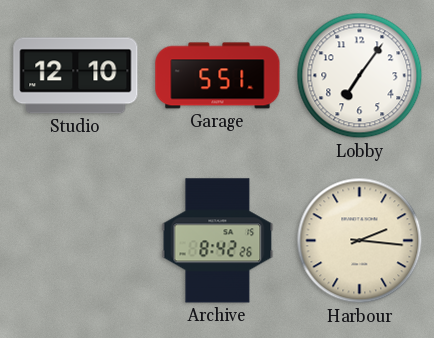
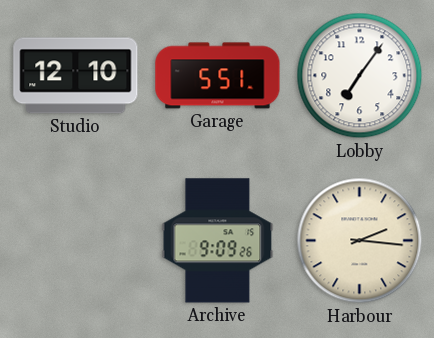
Archive: 8:42 -> 9:09
